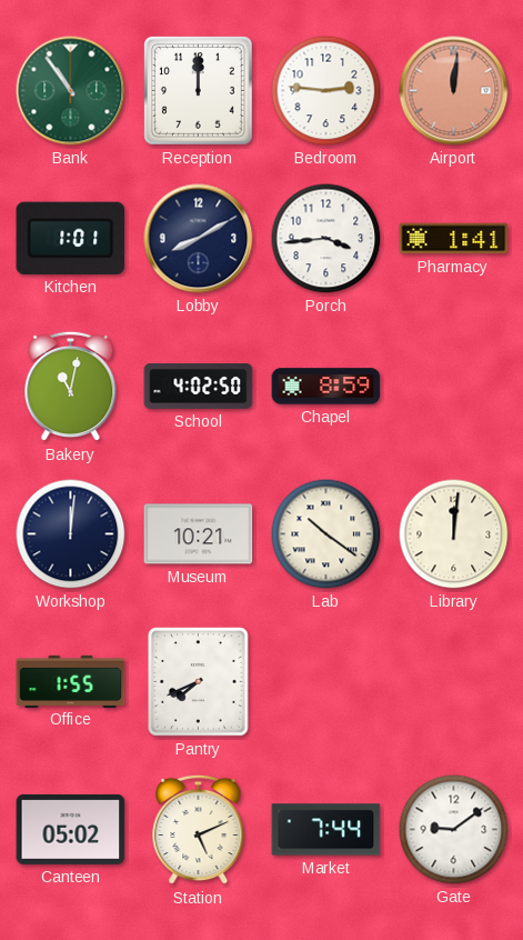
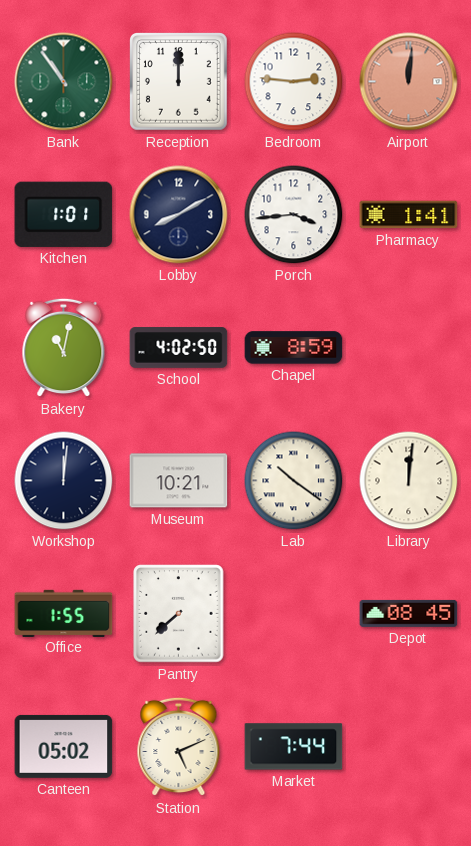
Pantry: 7:41 -> 7:38
Depot: none -> 08:45
Gate: 9:09 -> none
